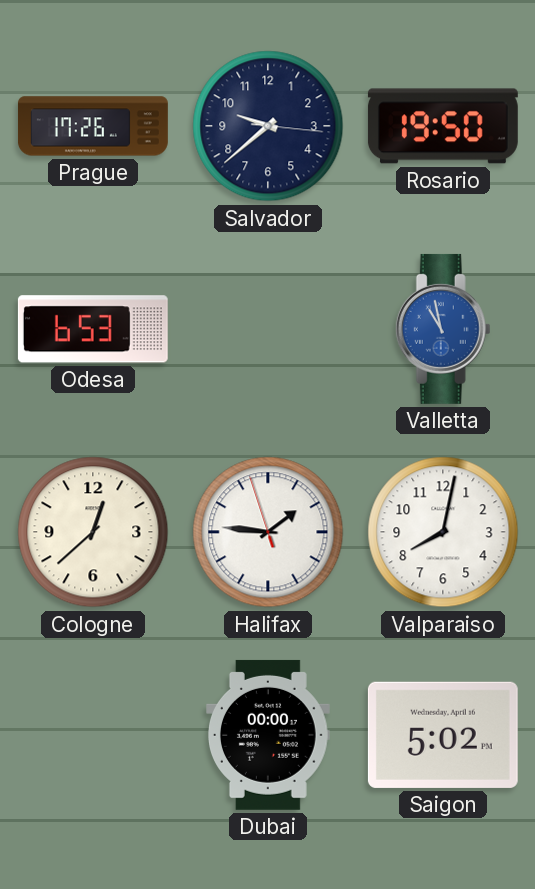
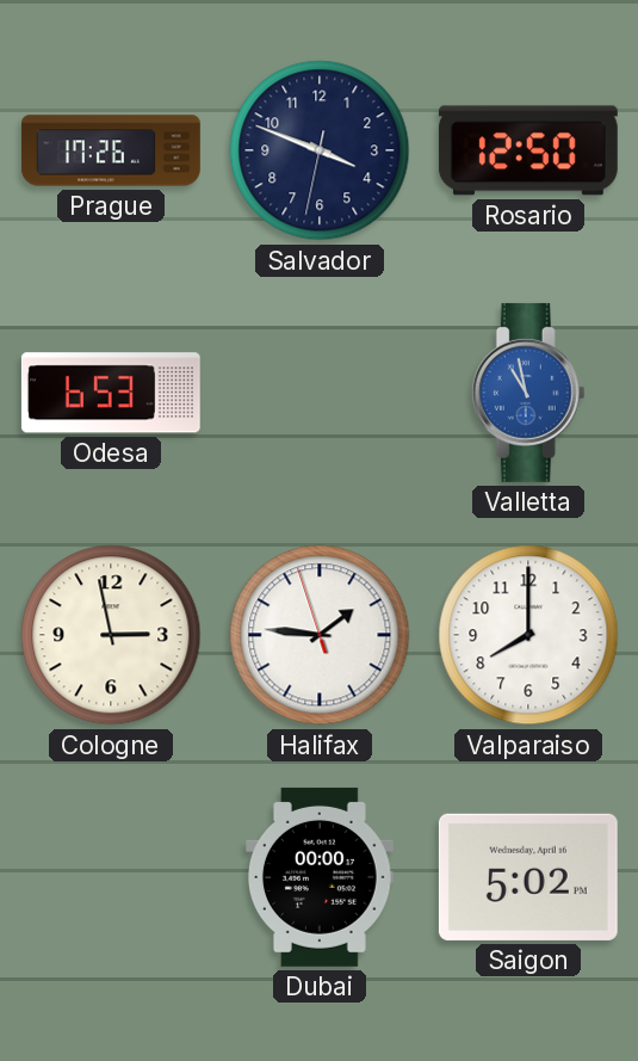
Salvador: 9:38 -> 3:48
Rosario: 19:50 -> 12:50
Cologne: 12:38 -> 2:58
Valparaiso: 8:02 -> 8:00
